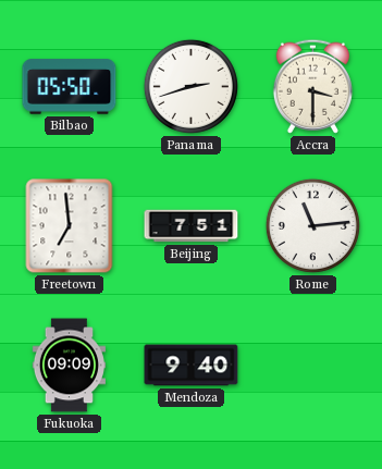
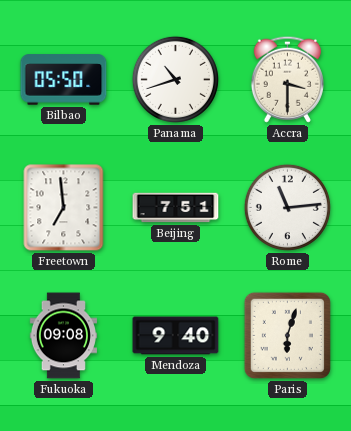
Panama: 2:42 -> 10:42
Fukuoka: 09:09 -> 09:08
Paris: none -> 6:03
